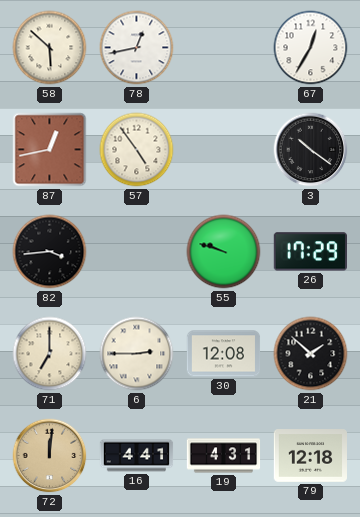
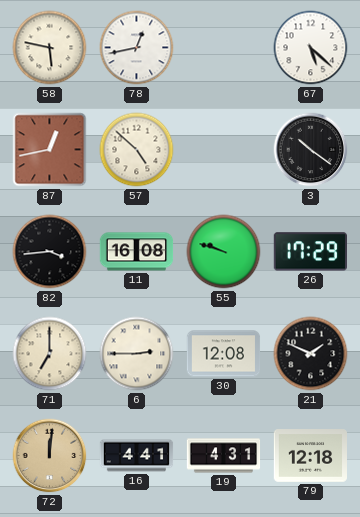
58: 5:52 -> 5:47
67: 12:35 -> 5:22
57: 4:54 -> 4:52
11: none -> 16:08
21: 1:52 -> 1:49
